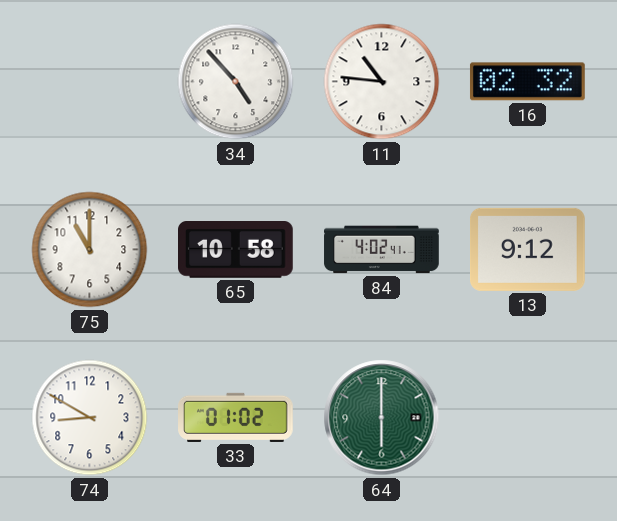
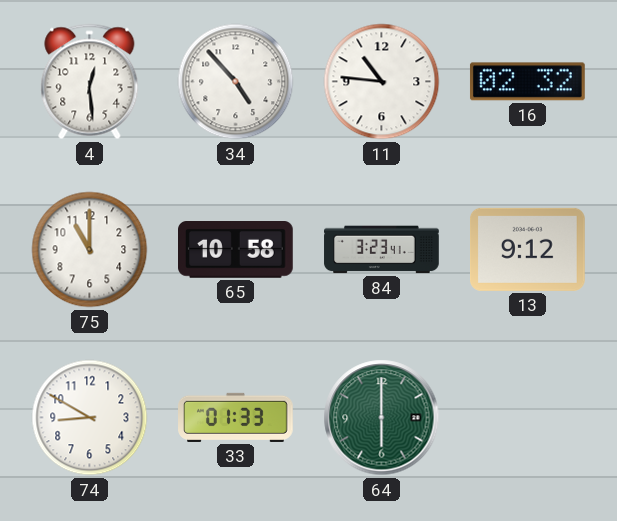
4: none -> 12:29
84: 4:02 -> 3:23
33: 01:02 -> 01:33
